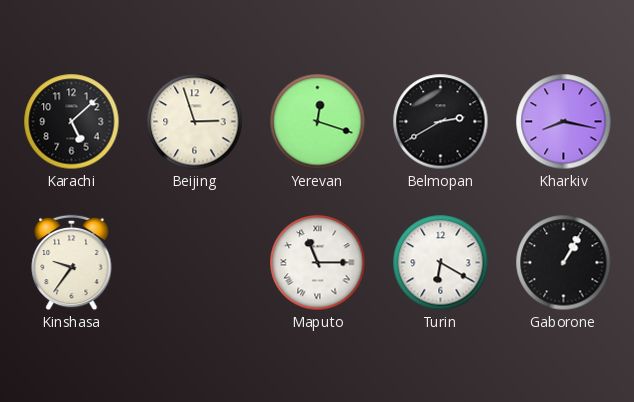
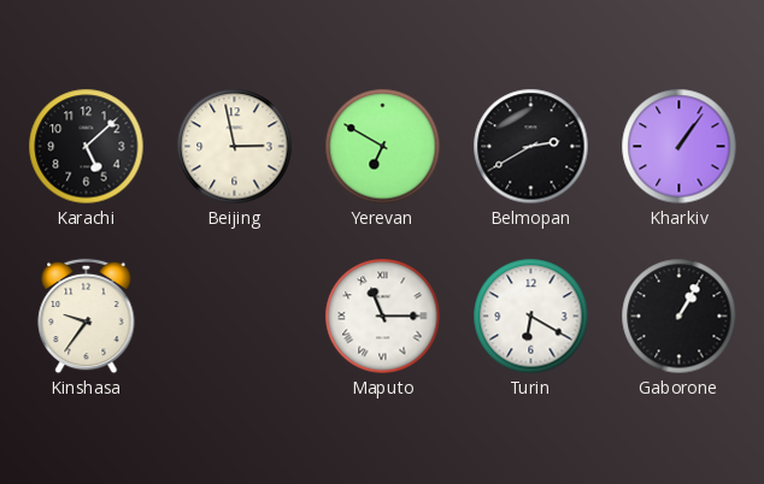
Beijing: 2:57 -> 2:58
Yerevan: 12:18 -> 6:50
Kharkiv: 8:17 -> 1:06
